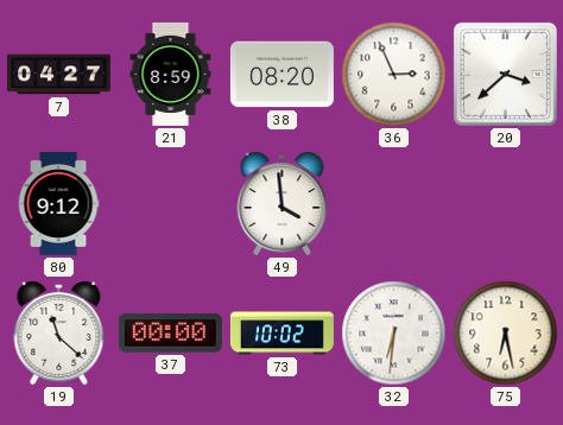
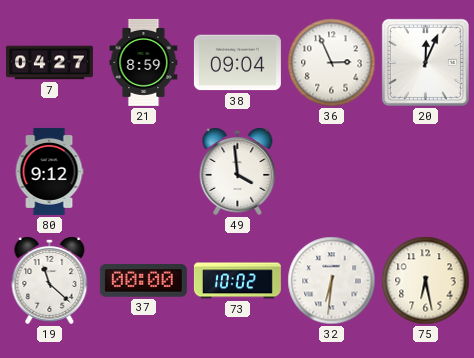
38: 08:20 -> 09:04
20: 3:38 -> 12:04
